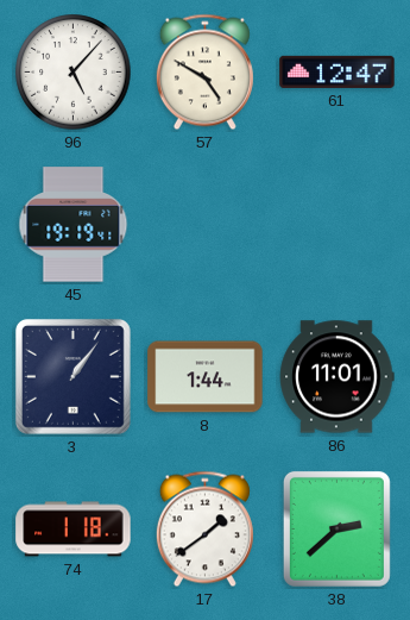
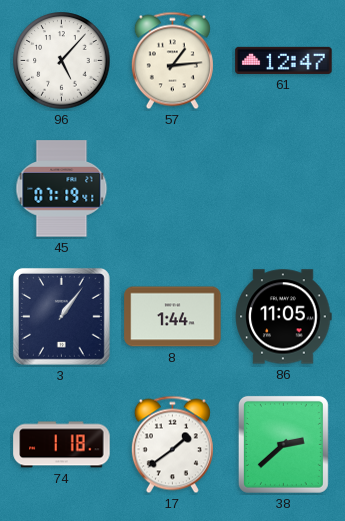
57: 4:50 -> 1:14
45: 19:19 -> 07:19
86: 11:01 -> 11:05
